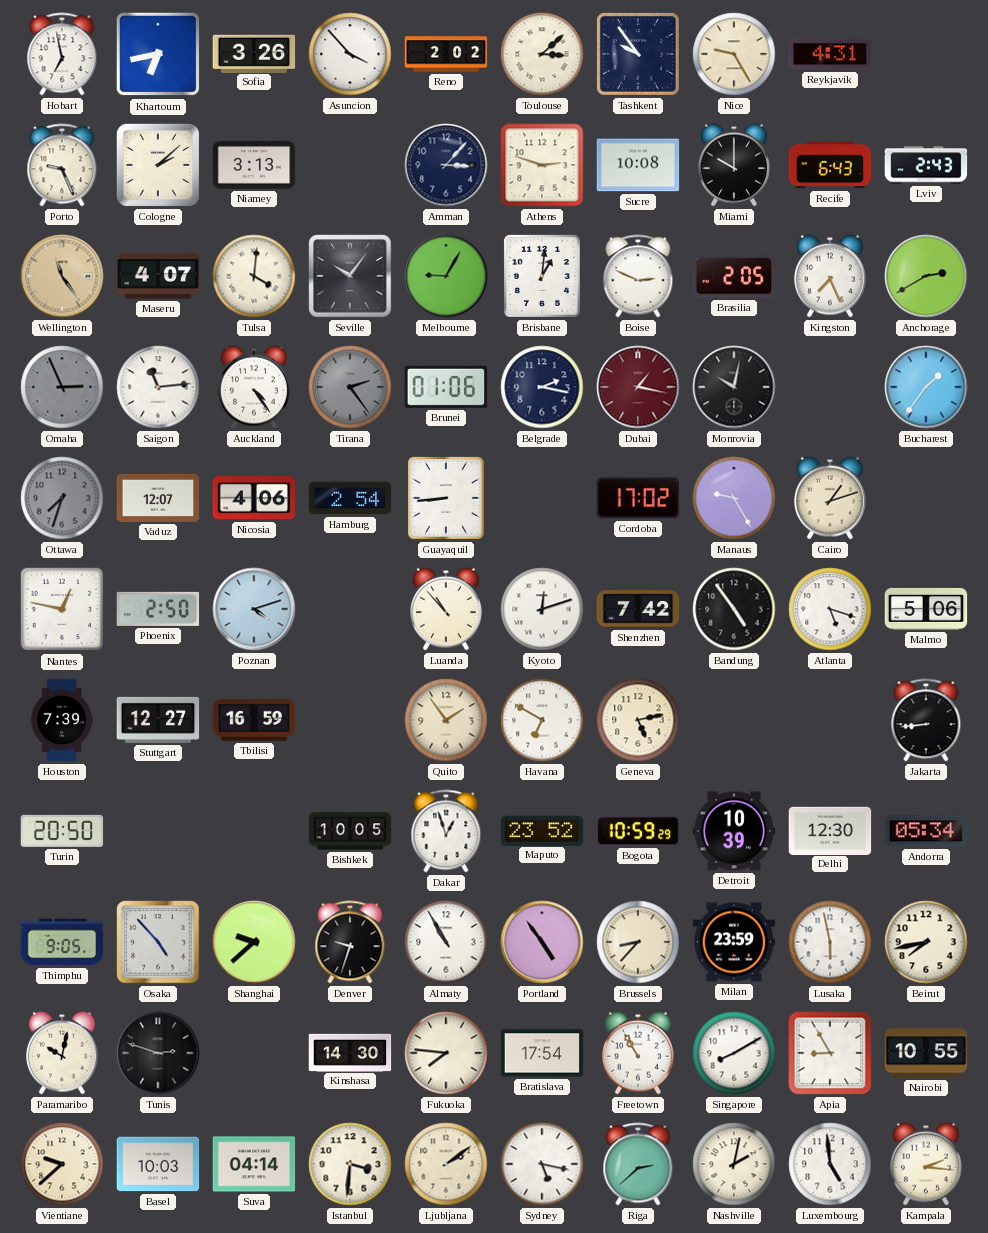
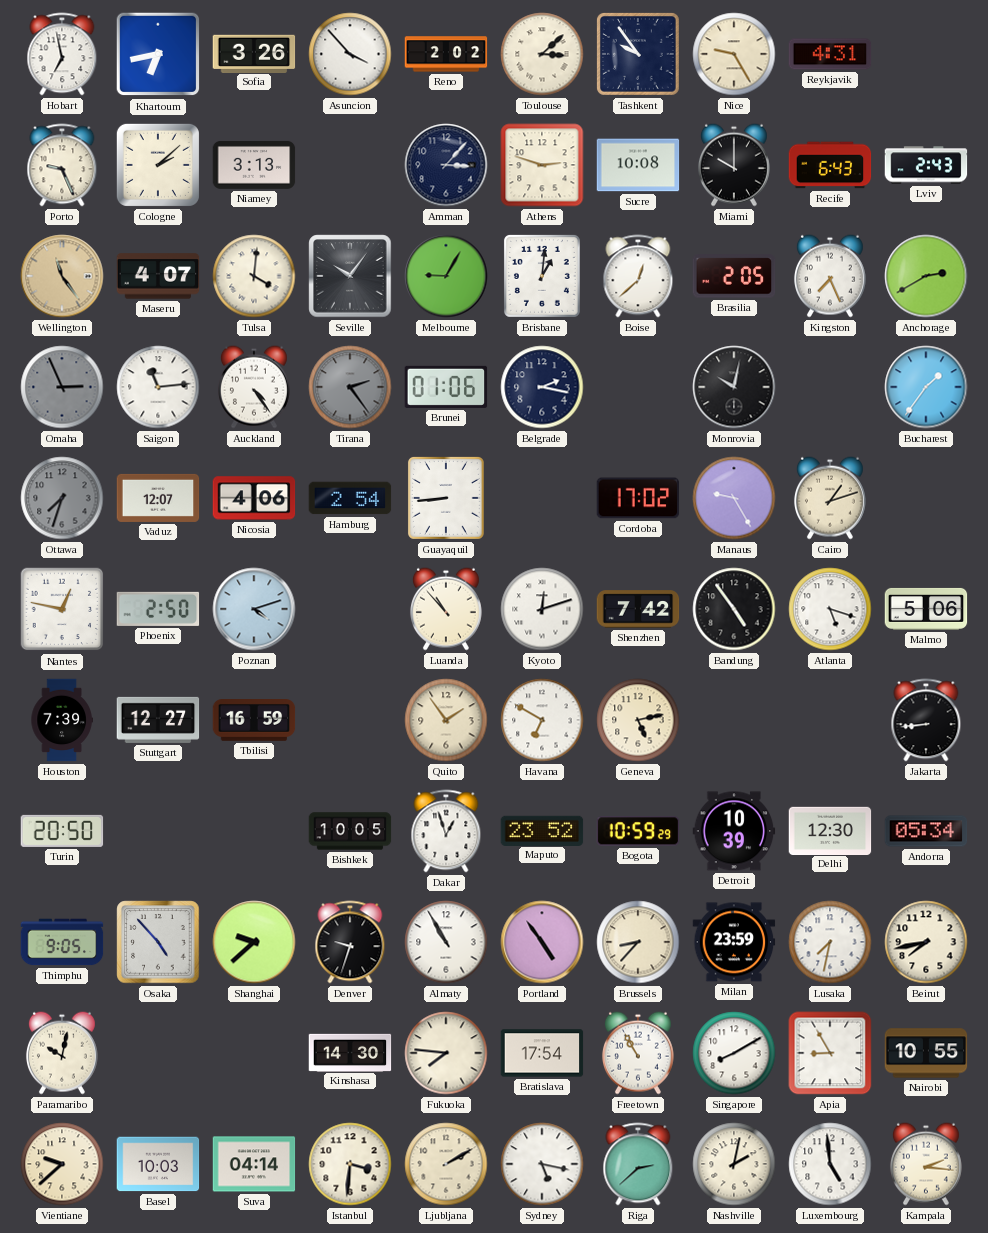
Boise: 2:49 -> 12:38
Dubai: 1:17 -> none
Lusaka: 5:58 -> 7:32
Tunis: 2:48 -> none
Ljubljana: 2:09 -> 2:10
